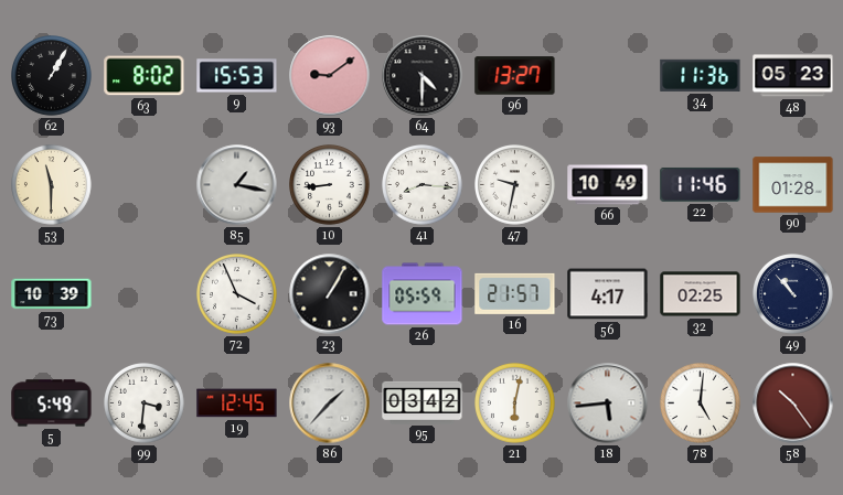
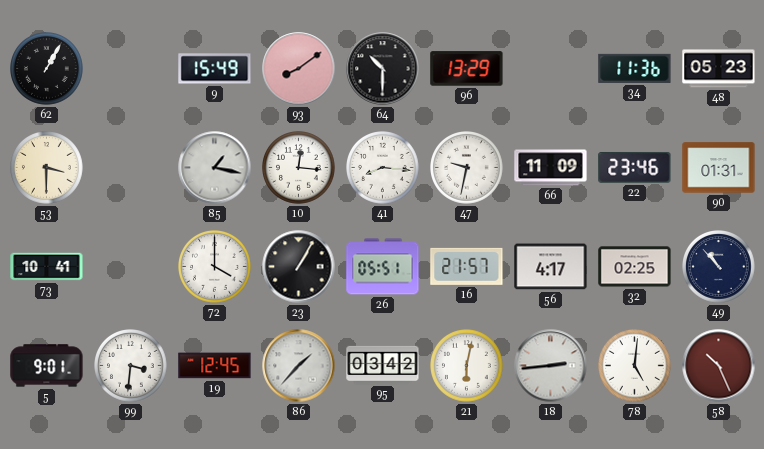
63: 8:02 -> none
9: 15:53 -> 15:49
93: 9:09 -> 8:09
64: 4:30 -> 10:30
96: 13:27 -> 13:29
53: 11:30 -> 3:30
10: 8:44 -> 12:16
66: 10:49 -> 11:09
22: 11:46 -> 23:46
90: 01:28 -> 01:31
73: 10:39 -> 10:41
72: 3:56 -> 4:00
26: 05:59 -> 05:51
5: 5:49 -> 9:01
18: 5:44 -> 2:44
58: 10:24 -> 10:26
